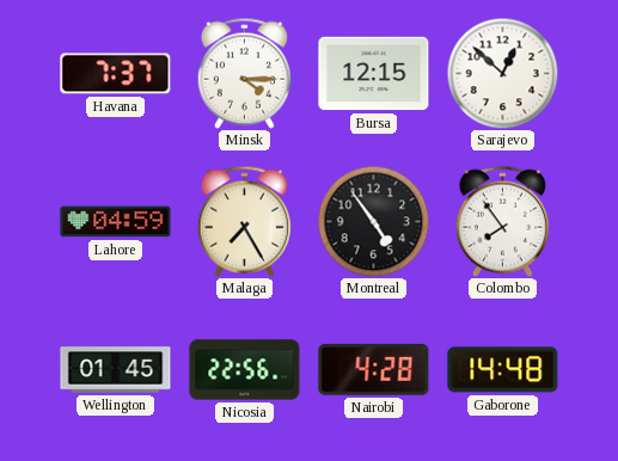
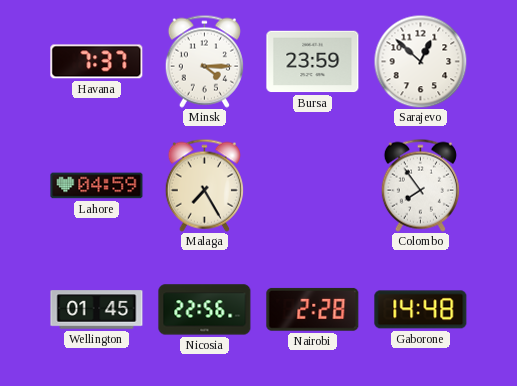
Bursa: 12:15 -> 23:59
Montreal: 4:54 -> none
Nairobi: 4:28 -> 2:28
